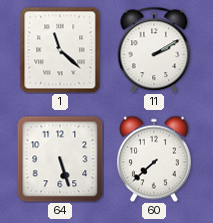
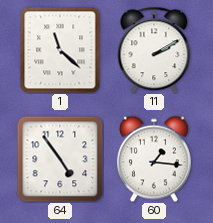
64: 5:27 -> 4:54
60: 7:38 -> 1:16
